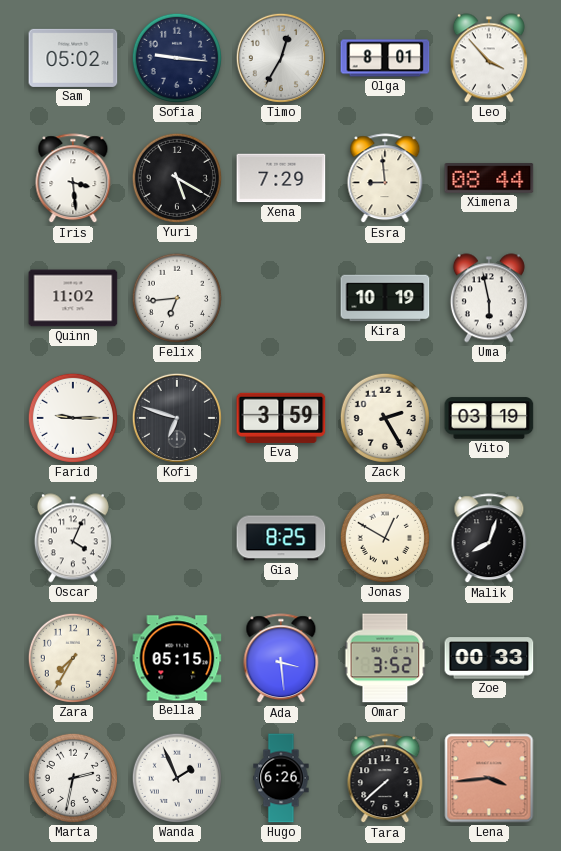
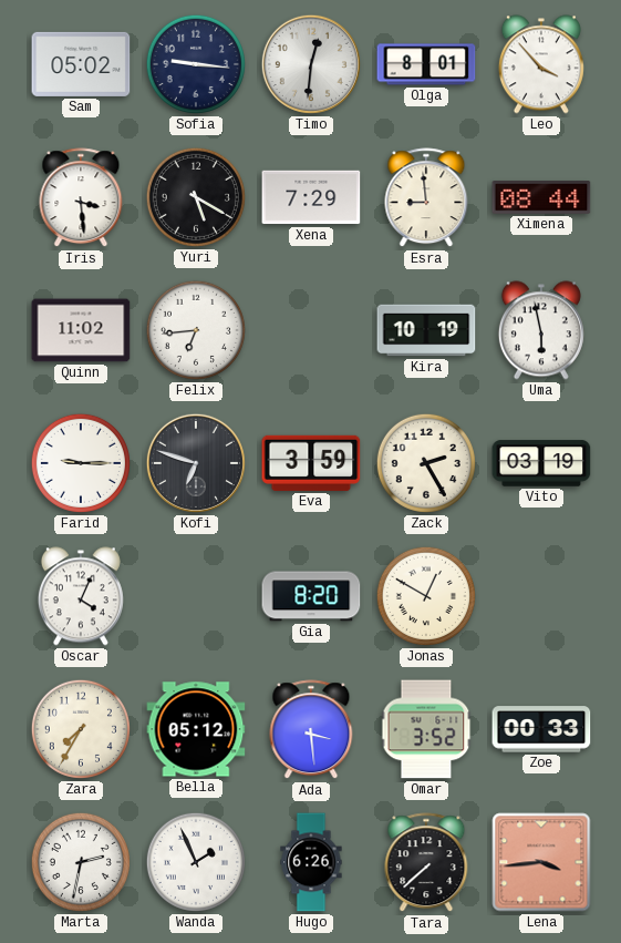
Timo: 12:35 -> 12:31
Gia: 8:25 -> 8:20
Malik: 8:03 -> none
Bella: 05:15 -> 05:12
